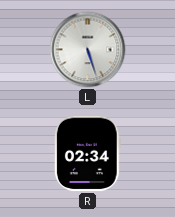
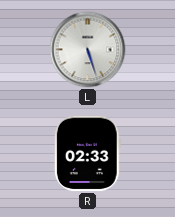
R: 02:34 -> 02:33
